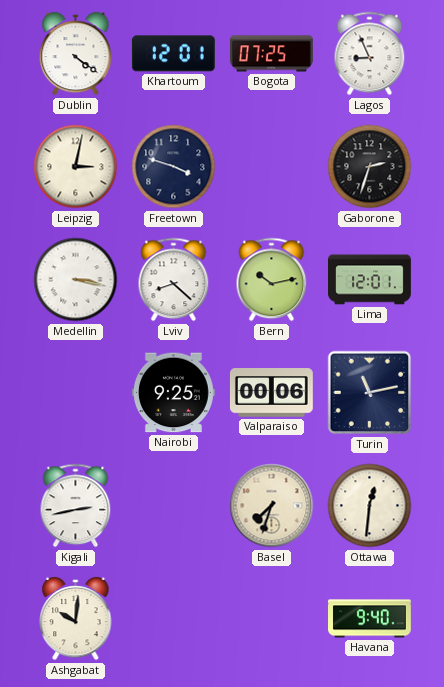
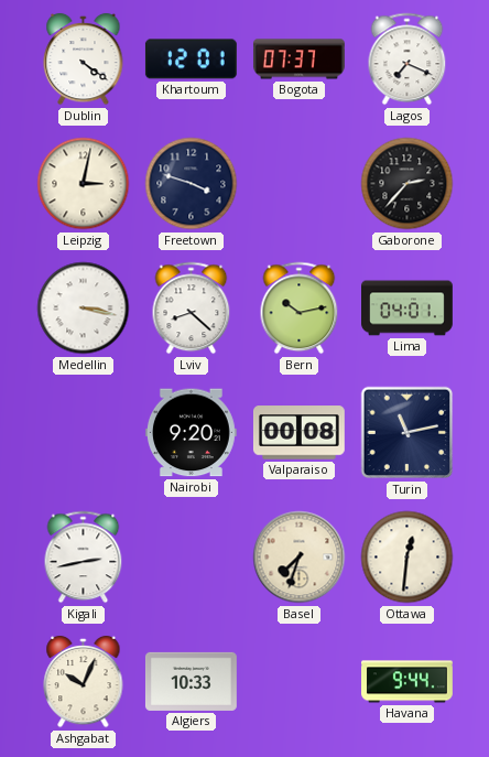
Bogota: 07:25 -> 07:37
Lagos: 8:56 -> 7:19
Gaborone: 2:33 -> 2:37
Lima: 12:01 -> 04:01
Nairobi: 9:25 -> 9:20
Valparaiso: 00:06 -> 00:08
Ashgabat: 10:01 -> 10:04
Algiers: none -> 10:33
Havana: 9:40 -> 9:44
